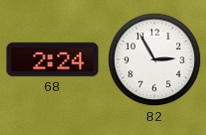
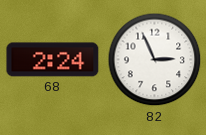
82: 2:55 -> 2:56
